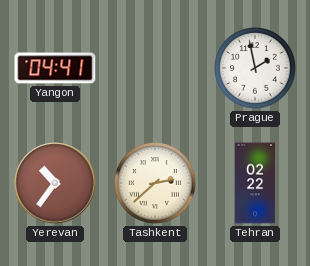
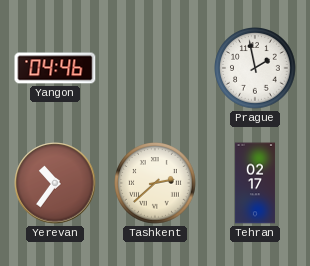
Yangon: 04:41 -> 04:46
Tehran: 02:22 -> 02:17
